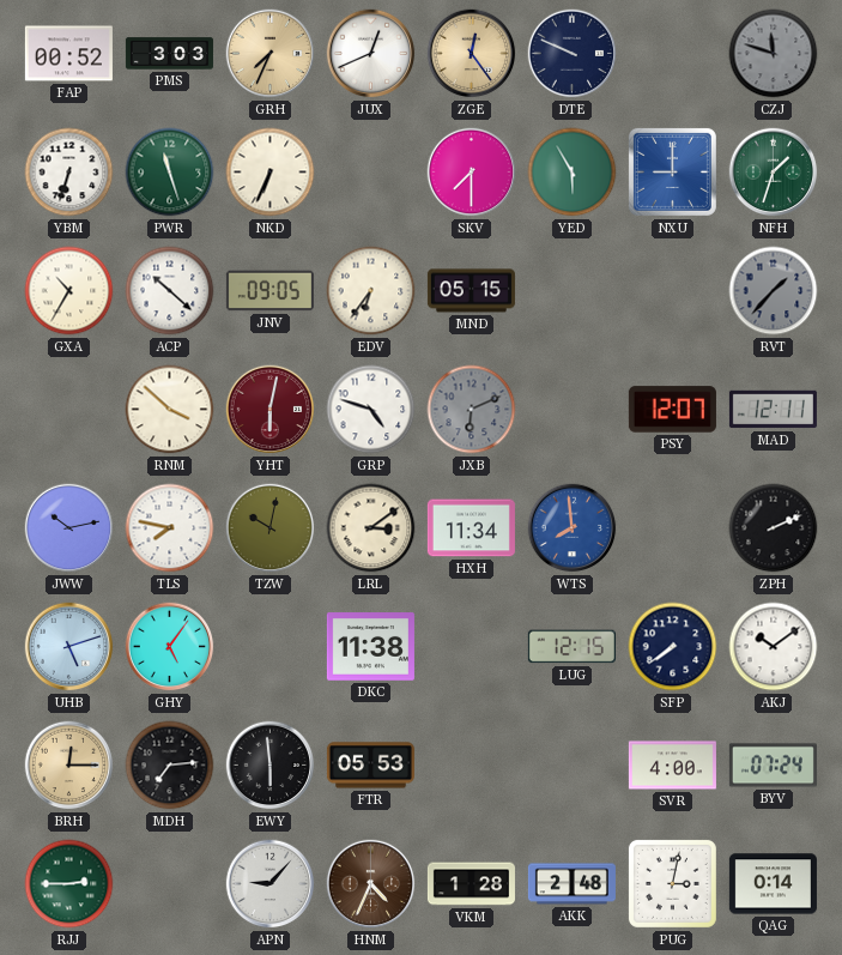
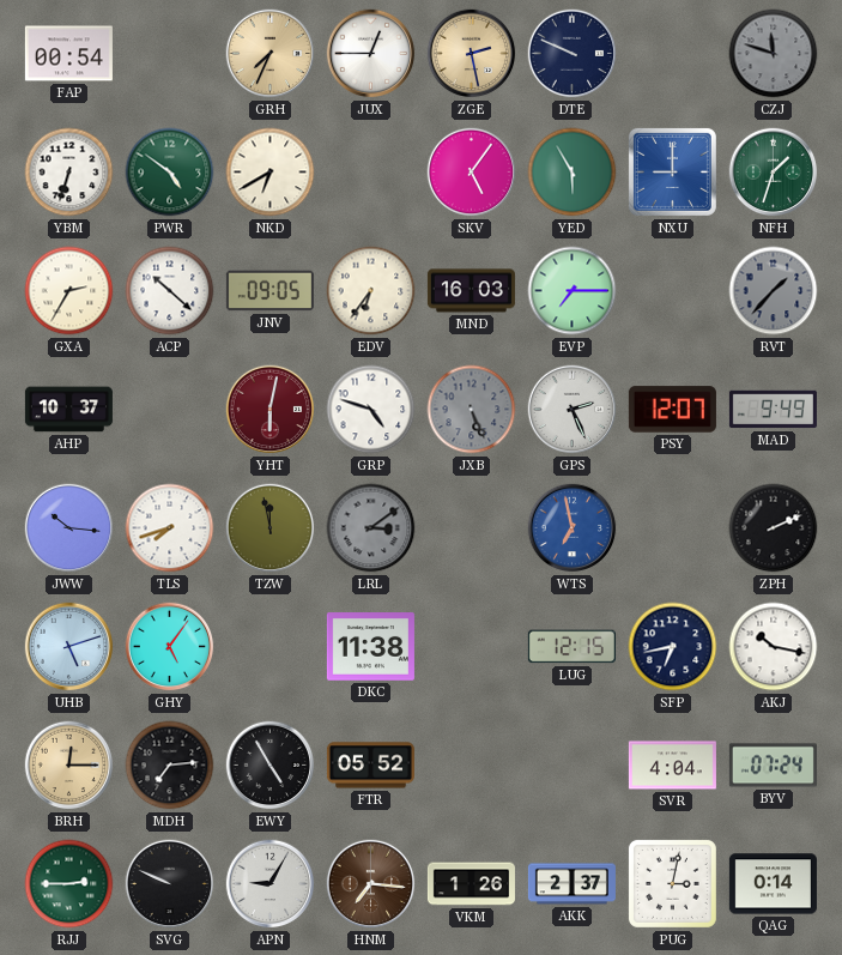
FAP: 00:52 -> 00:54
PMS: 3:03 -> none
JUX: 12:41 -> 12:45
ZGE: 12:24 -> 2:28
PWR: 11:27 -> 4:51
NKD: 6:34 -> 6:40
SKV: 7:30 -> 5:06
GXA: 10:35 -> 2:35
MND: 05:15 -> 16:03
EVP: none -> 7:15
AHP: none -> 10:37
RNM: 3:52 -> none
JXB: 6:11 -> 5:26
GPS: none -> 2:26
MAD: 12:11 -> 9:49
JWW: 10:13 -> 10:16
TLS: 7:47 -> 7:42
TZW: 10:02 -> 11:58
LRL dial: cream -> grey
HXH: 11:34 -> none
WTS: 7:59 -> 6:58
SFP: 7:39 -> 6:43
AKJ: 10:09 -> 10:17
EWY: 5:59 -> 4:55
FTR: 05:53 -> 05:52
SVR: 4:00 -> 4:04
SVG: none -> 9:49
APN: 9:07 -> 9:05
HNM: 4:34 -> 7:16
VKM: 1:28 -> 1:26
AKK: 2:48 -> 2:37
